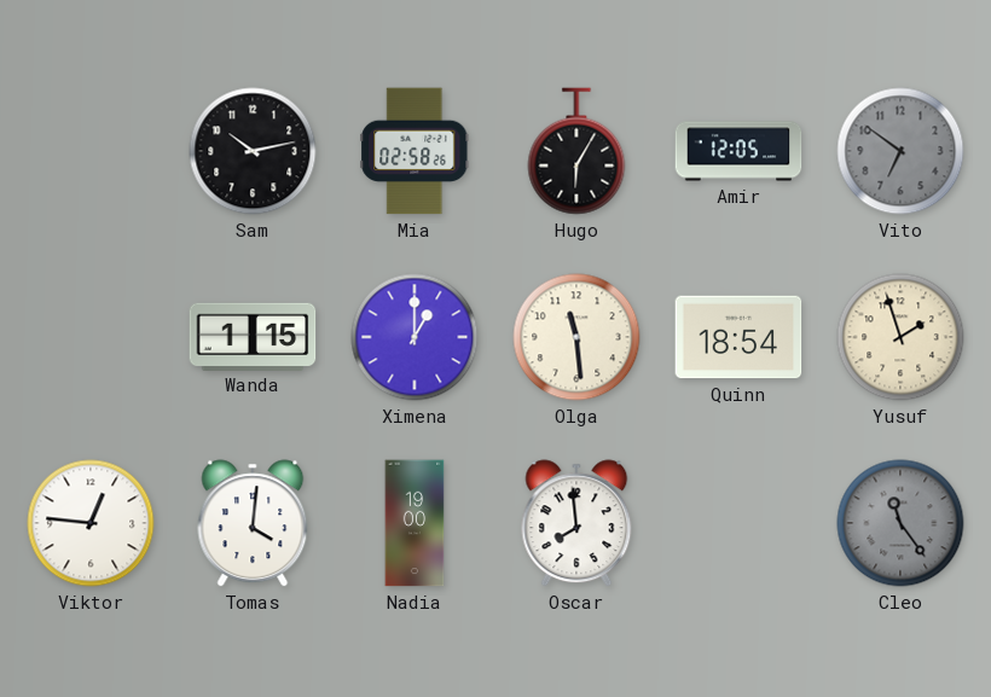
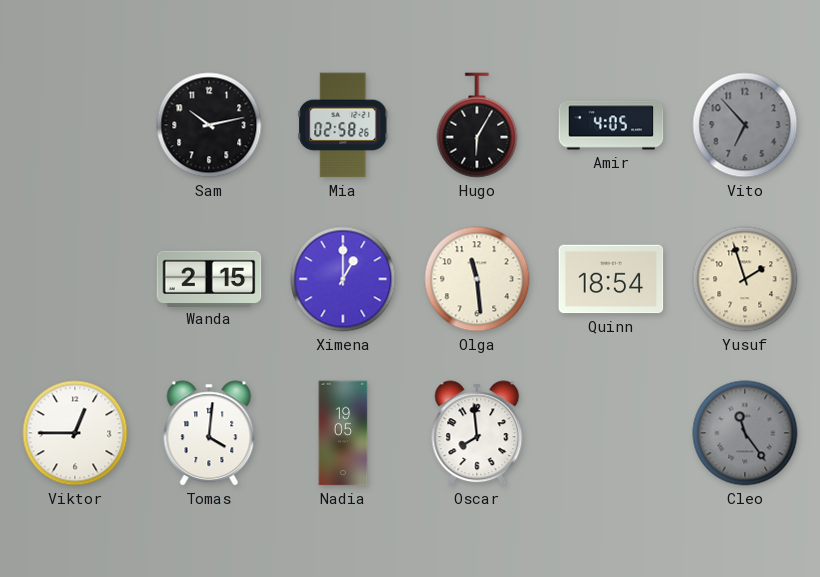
Amir: 12:05 -> 4:05
Vito: 6:51 -> 6:53
Wanda: 1:15 -> 2:15
Viktor: 12:46 -> 12:45
Nadia: 19:00 -> 19:05
